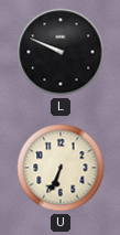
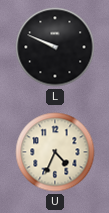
U: 6:34 -> 4:34
